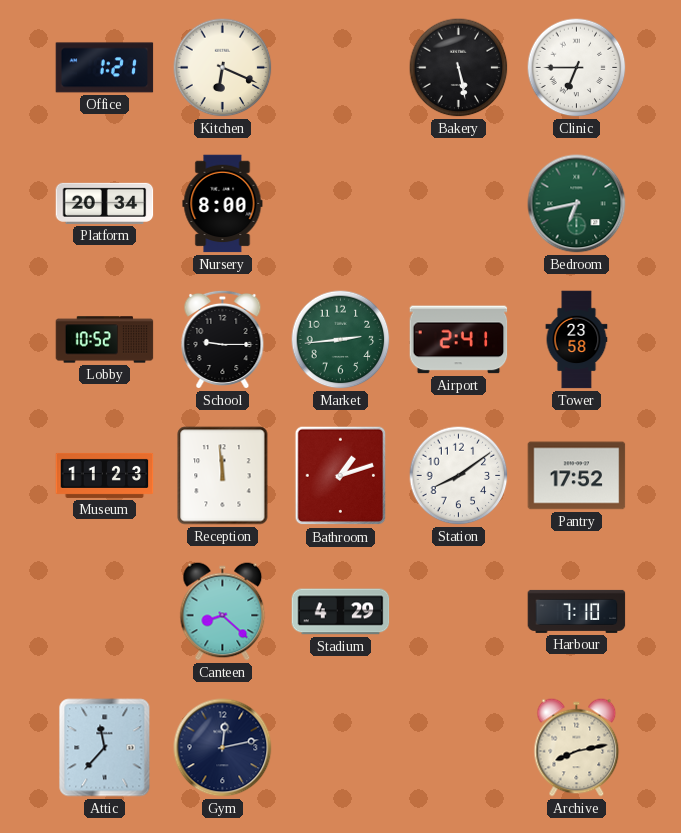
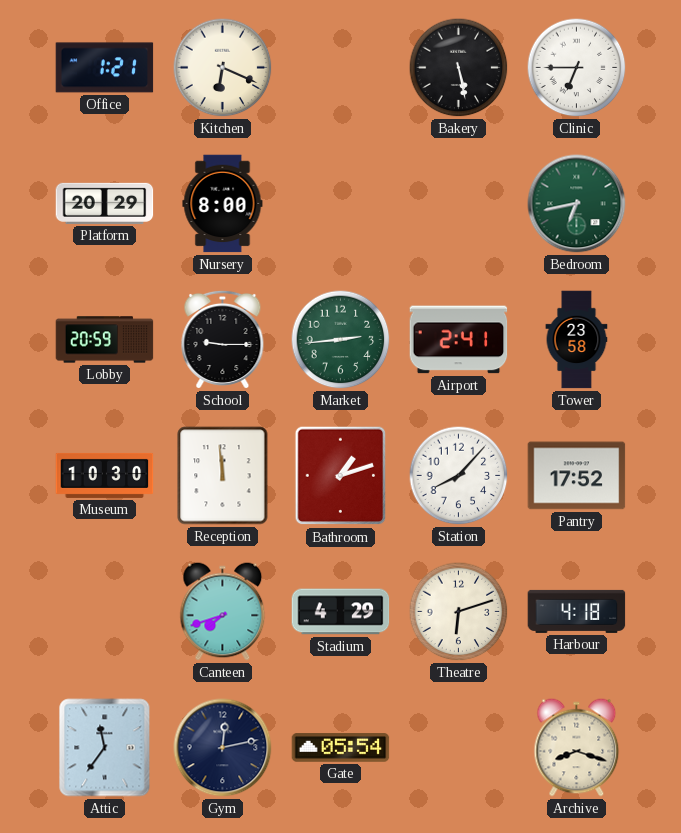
Platform: 20:34 -> 20:29
Lobby: 10:52 -> 20:59
Museum: 11:23 -> 10:30
Station: 8:09 -> 8:07
Canteen: 8:22 -> 7:42
Theatre: none -> 6:12
Harbour: 7:10 -> 4:18
Attic: 11:37 -> 11:36
Gate: none -> 05:54
Archive: 8:13 -> 8:18
